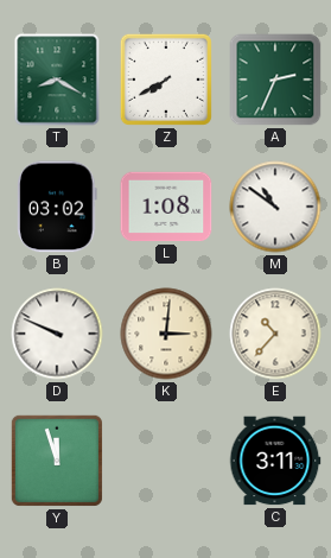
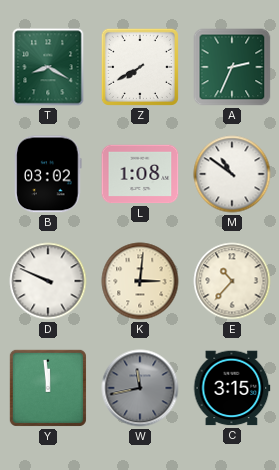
Y: 11:57 -> 11:59
W: none -> 11:43
C: 3:11 -> 3:15
